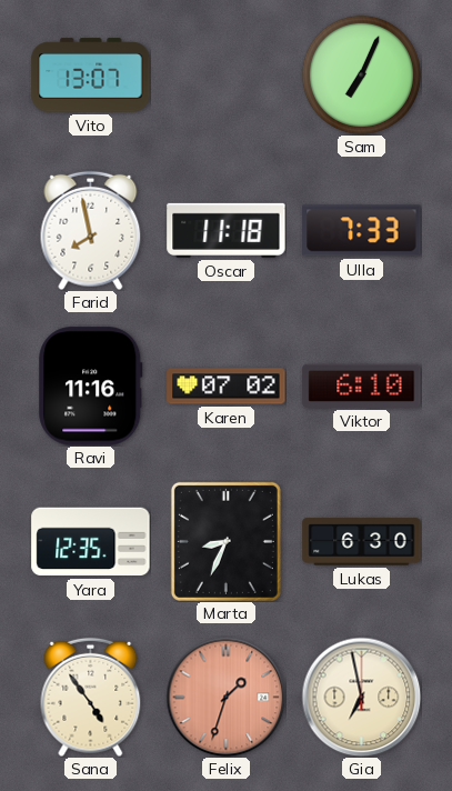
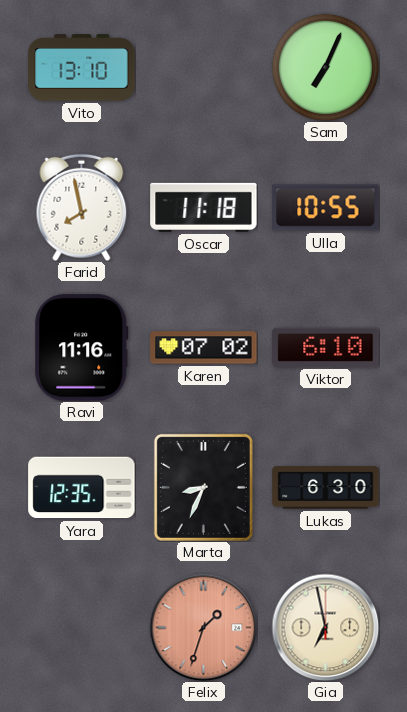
Vito: 13:07 -> 13:10
Ulla: 7:33 -> 10:55
Sana: 4:54 -> none
